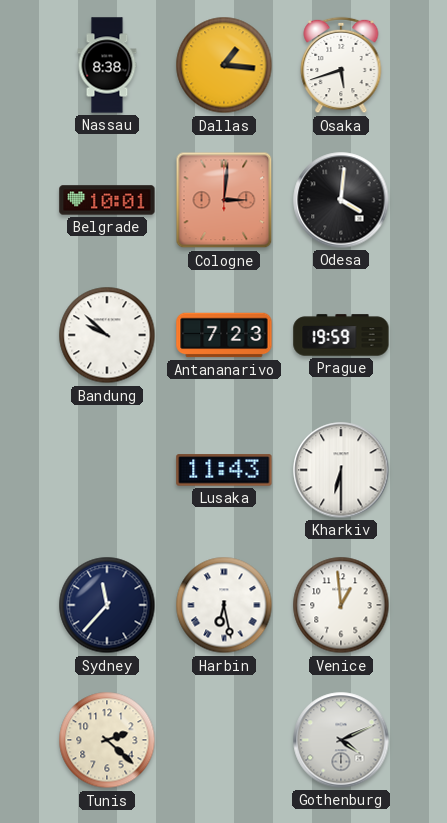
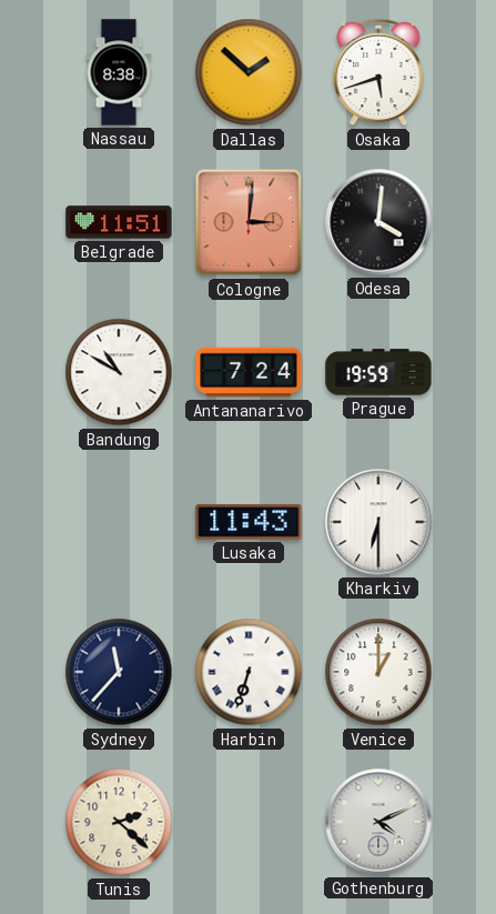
Dallas: 1:16 -> 1:52
Belgrade: 10:01 -> 11:51
Bandung: 9:52 -> 10:50
Antananarivo: 7:23 -> 7:24
Harbin: 6:28 -> 6:33
Venice: 12:59 -> 1:00
